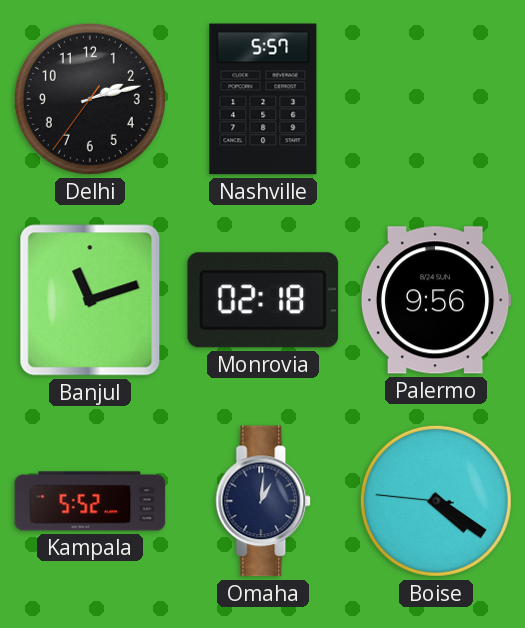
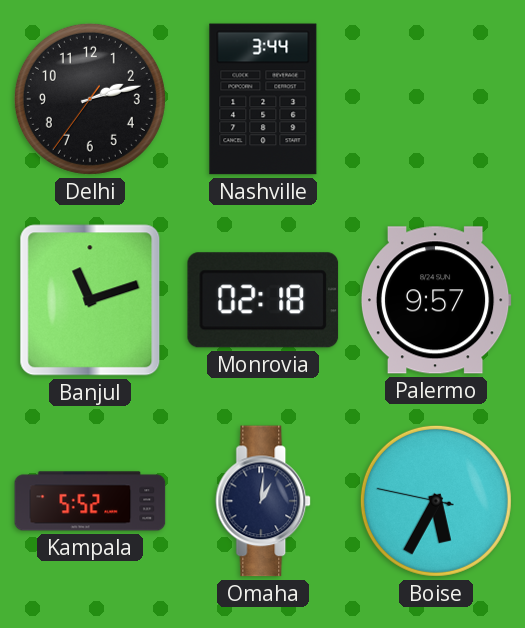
Nashville: 5:57 -> 3:44
Palermo: 9:56 -> 9:57
Boise: 4:20 -> 5:34
